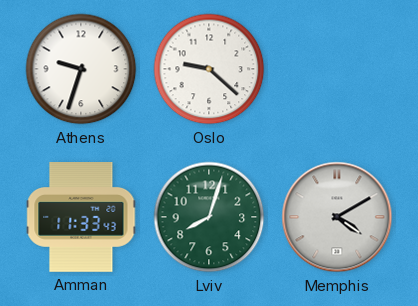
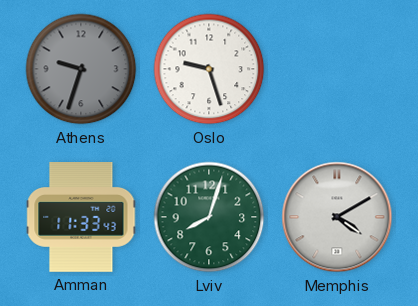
Athens dial: white -> grey
Oslo: 9:22 -> 9:27
